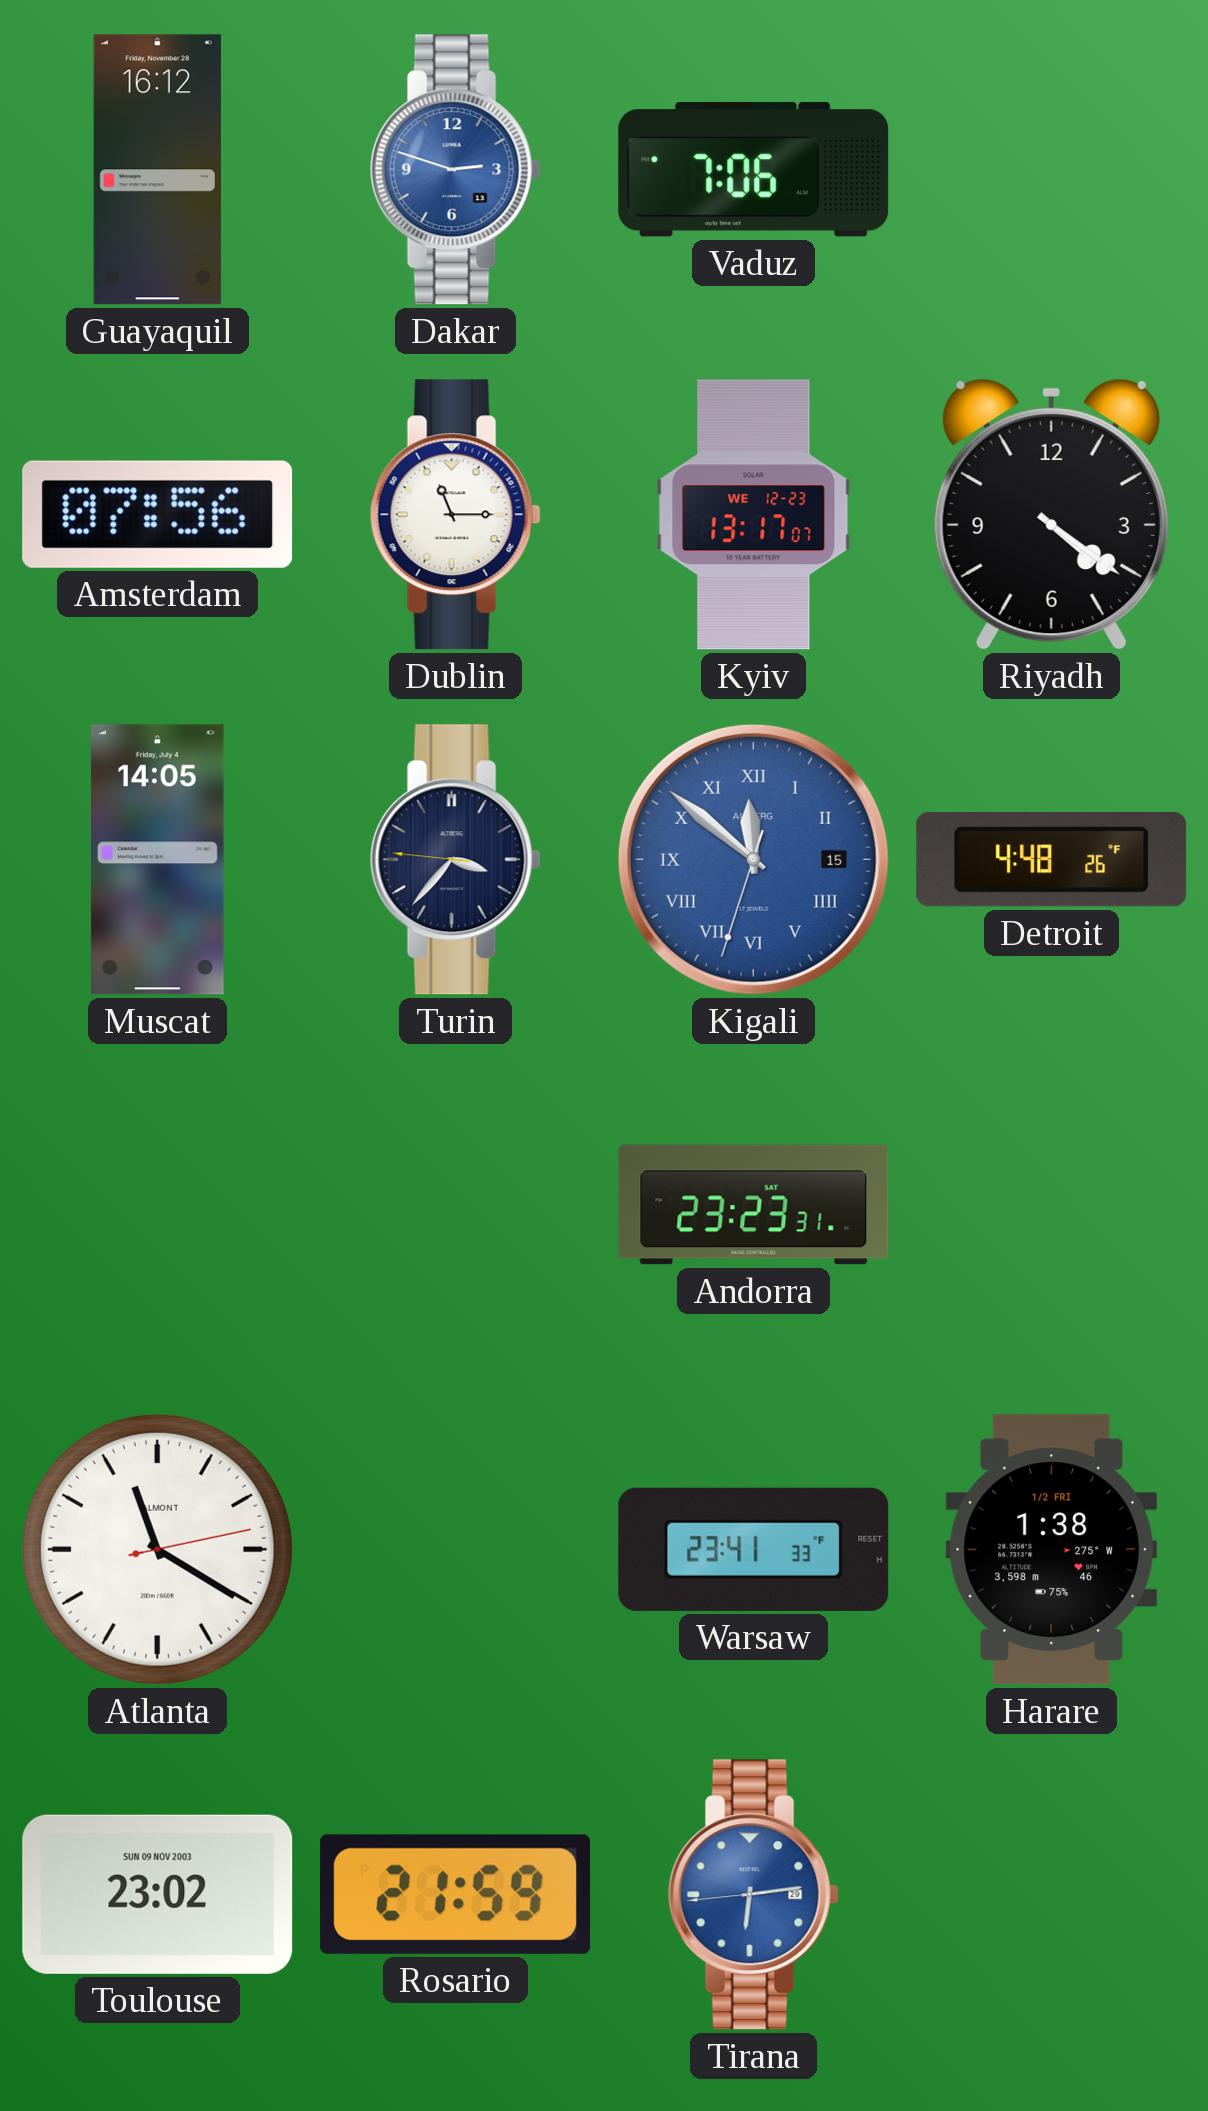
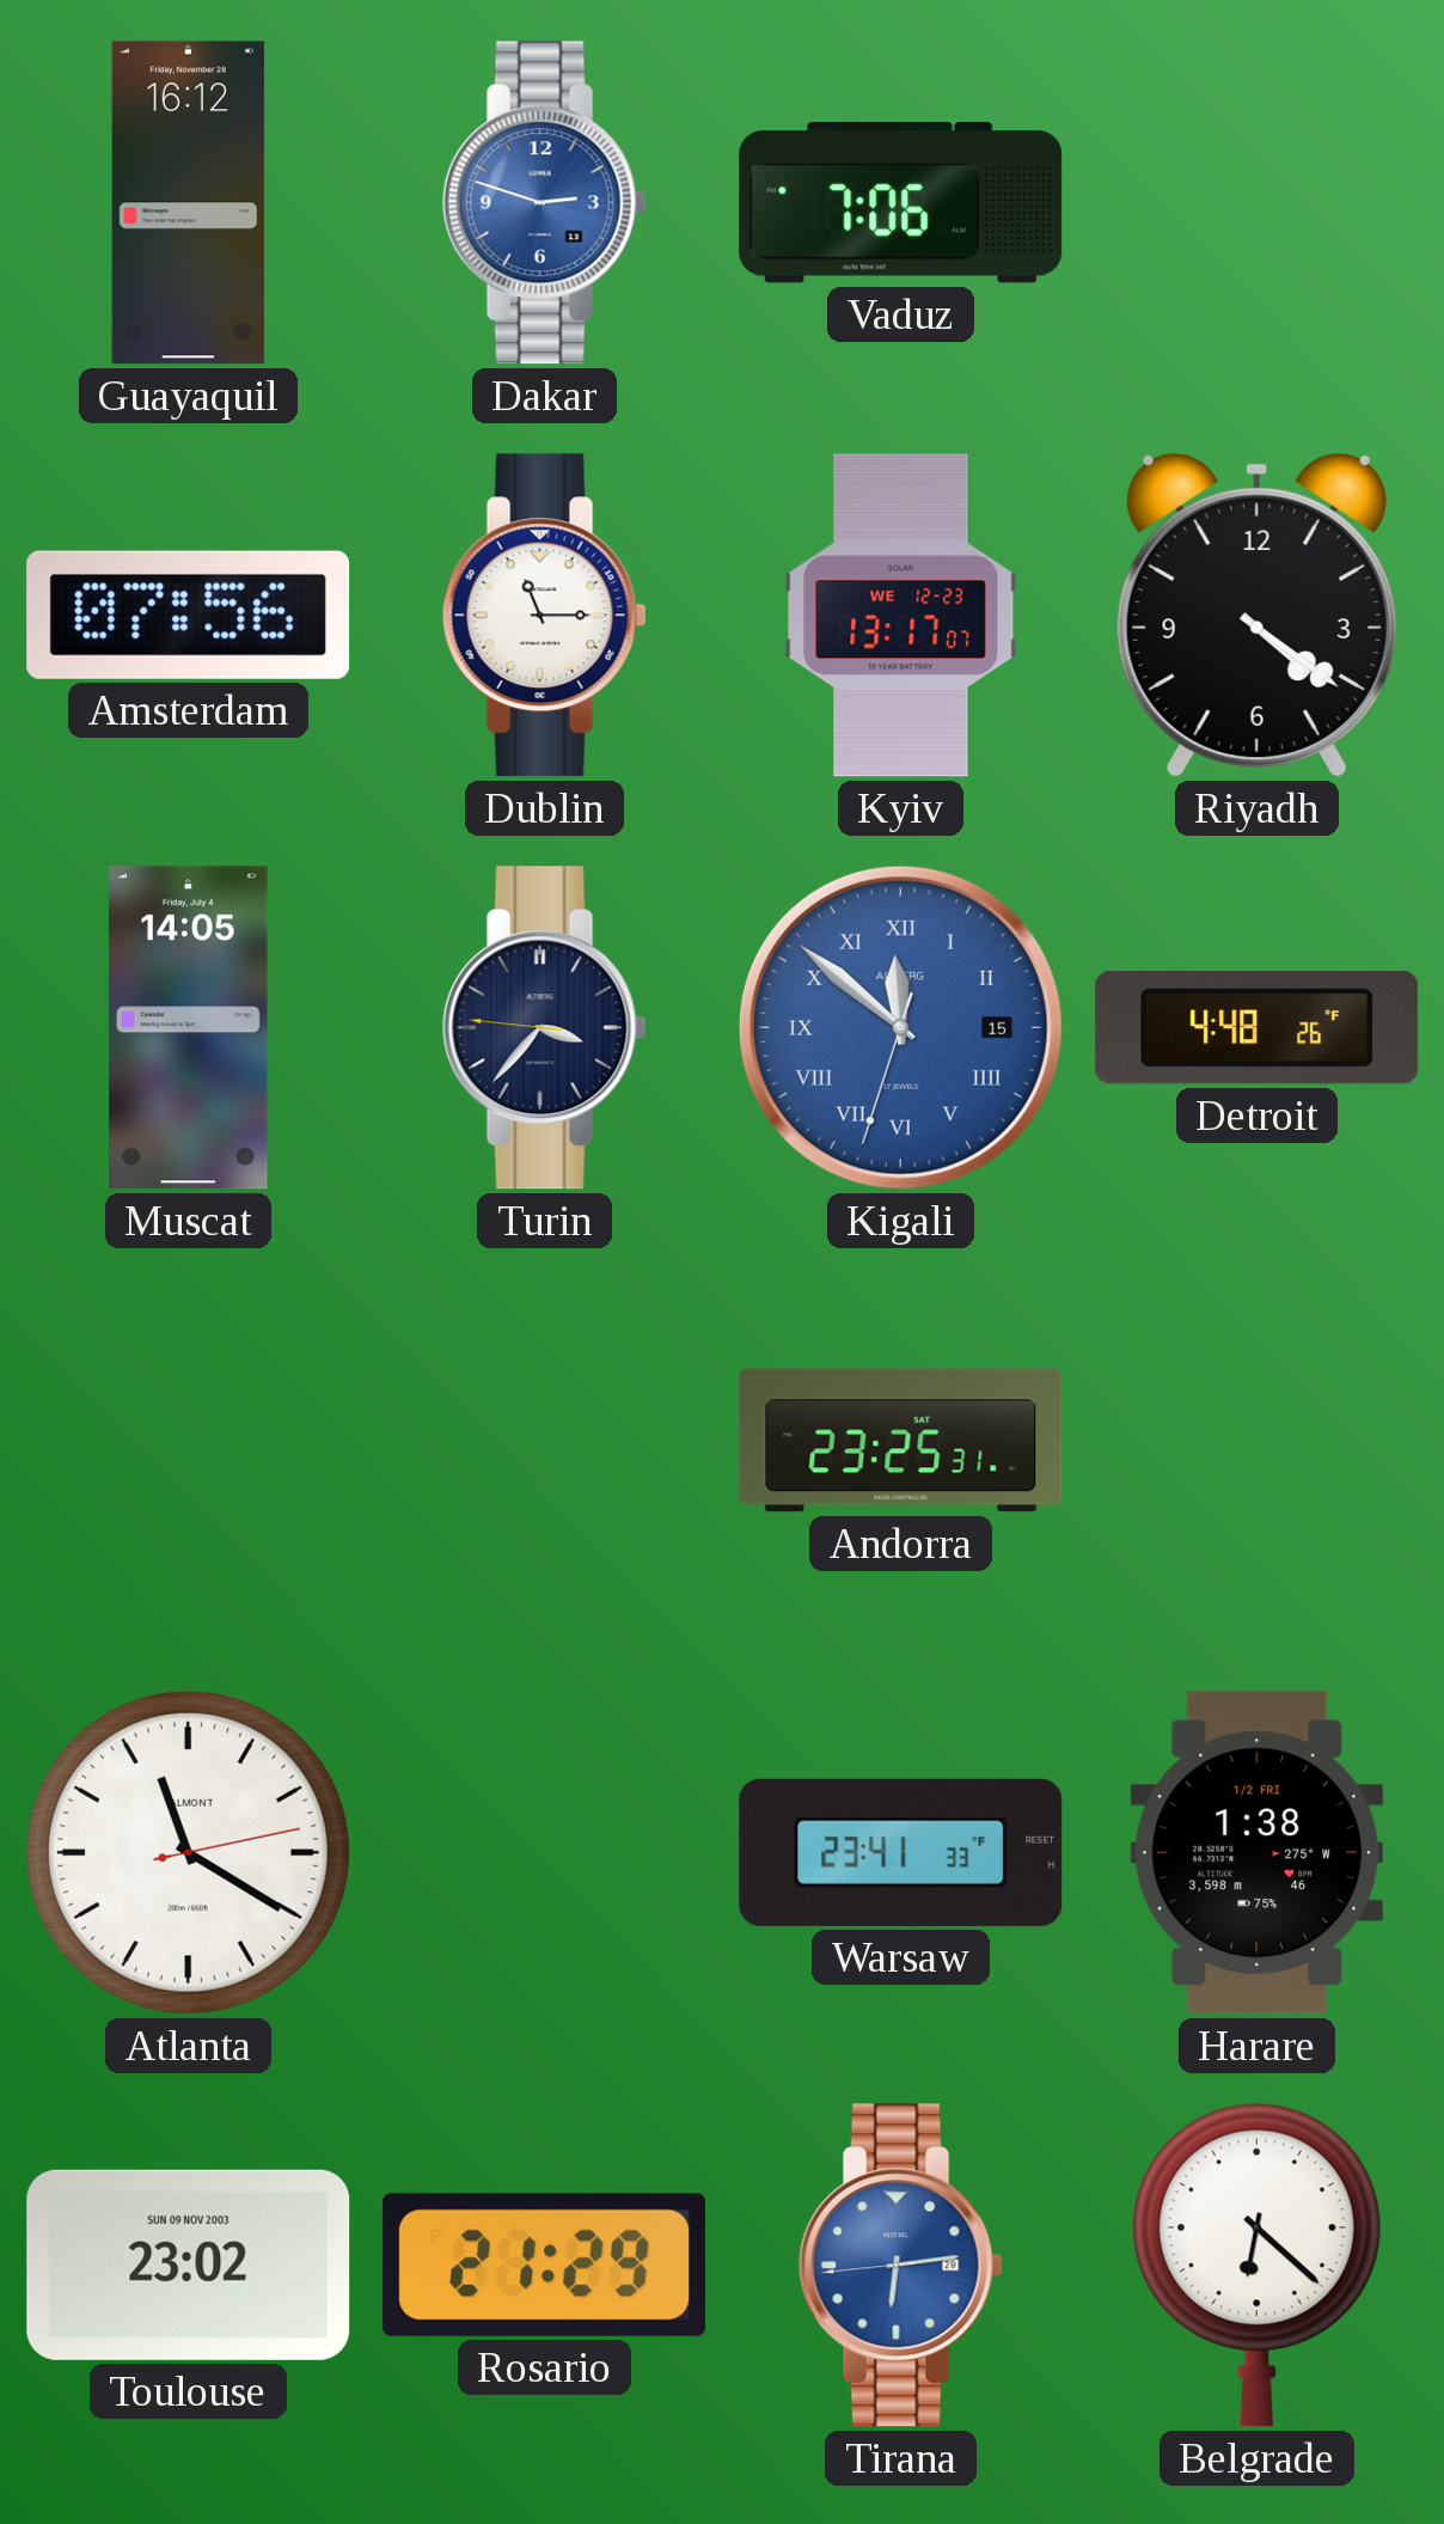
Andorra: 23:23 -> 23:25
Rosario: 21:59 -> 21:29
Belgrade: none -> 6:22
